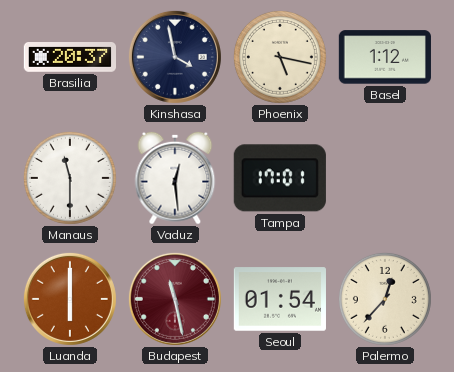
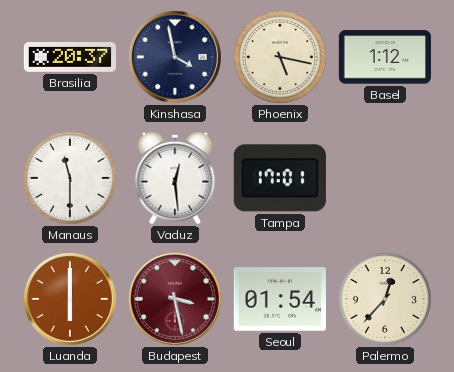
Budapest: 11:28 -> 3:28
